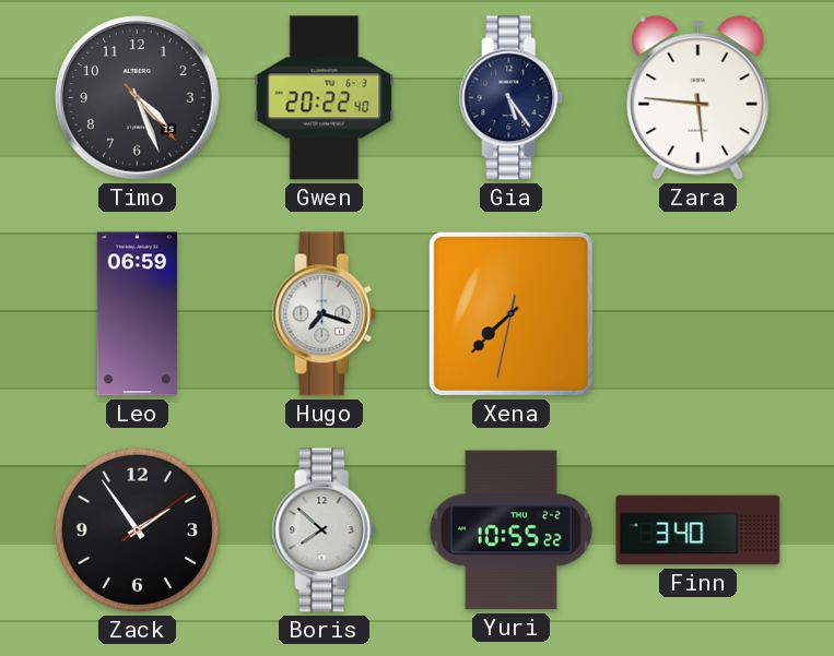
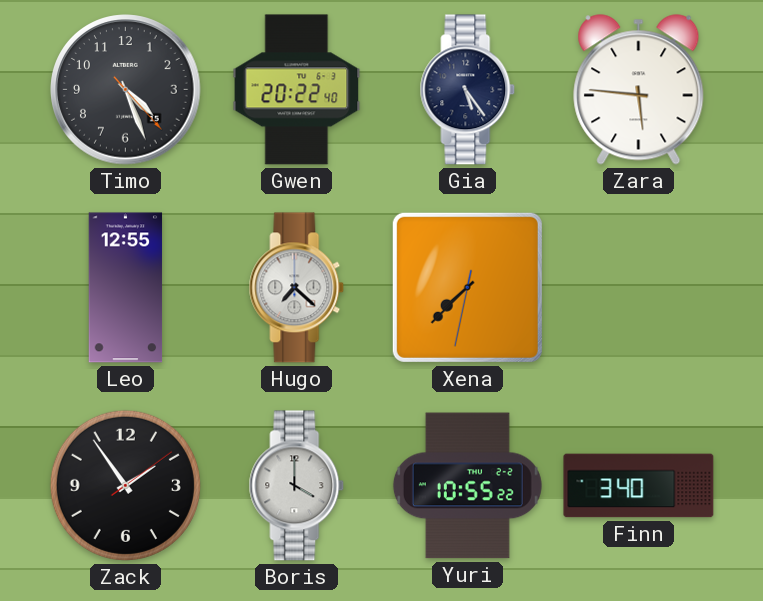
Leo: 06:59 -> 12:55
Hugo: 7:18 -> 7:22
Boris: 7:52 -> 4:00
